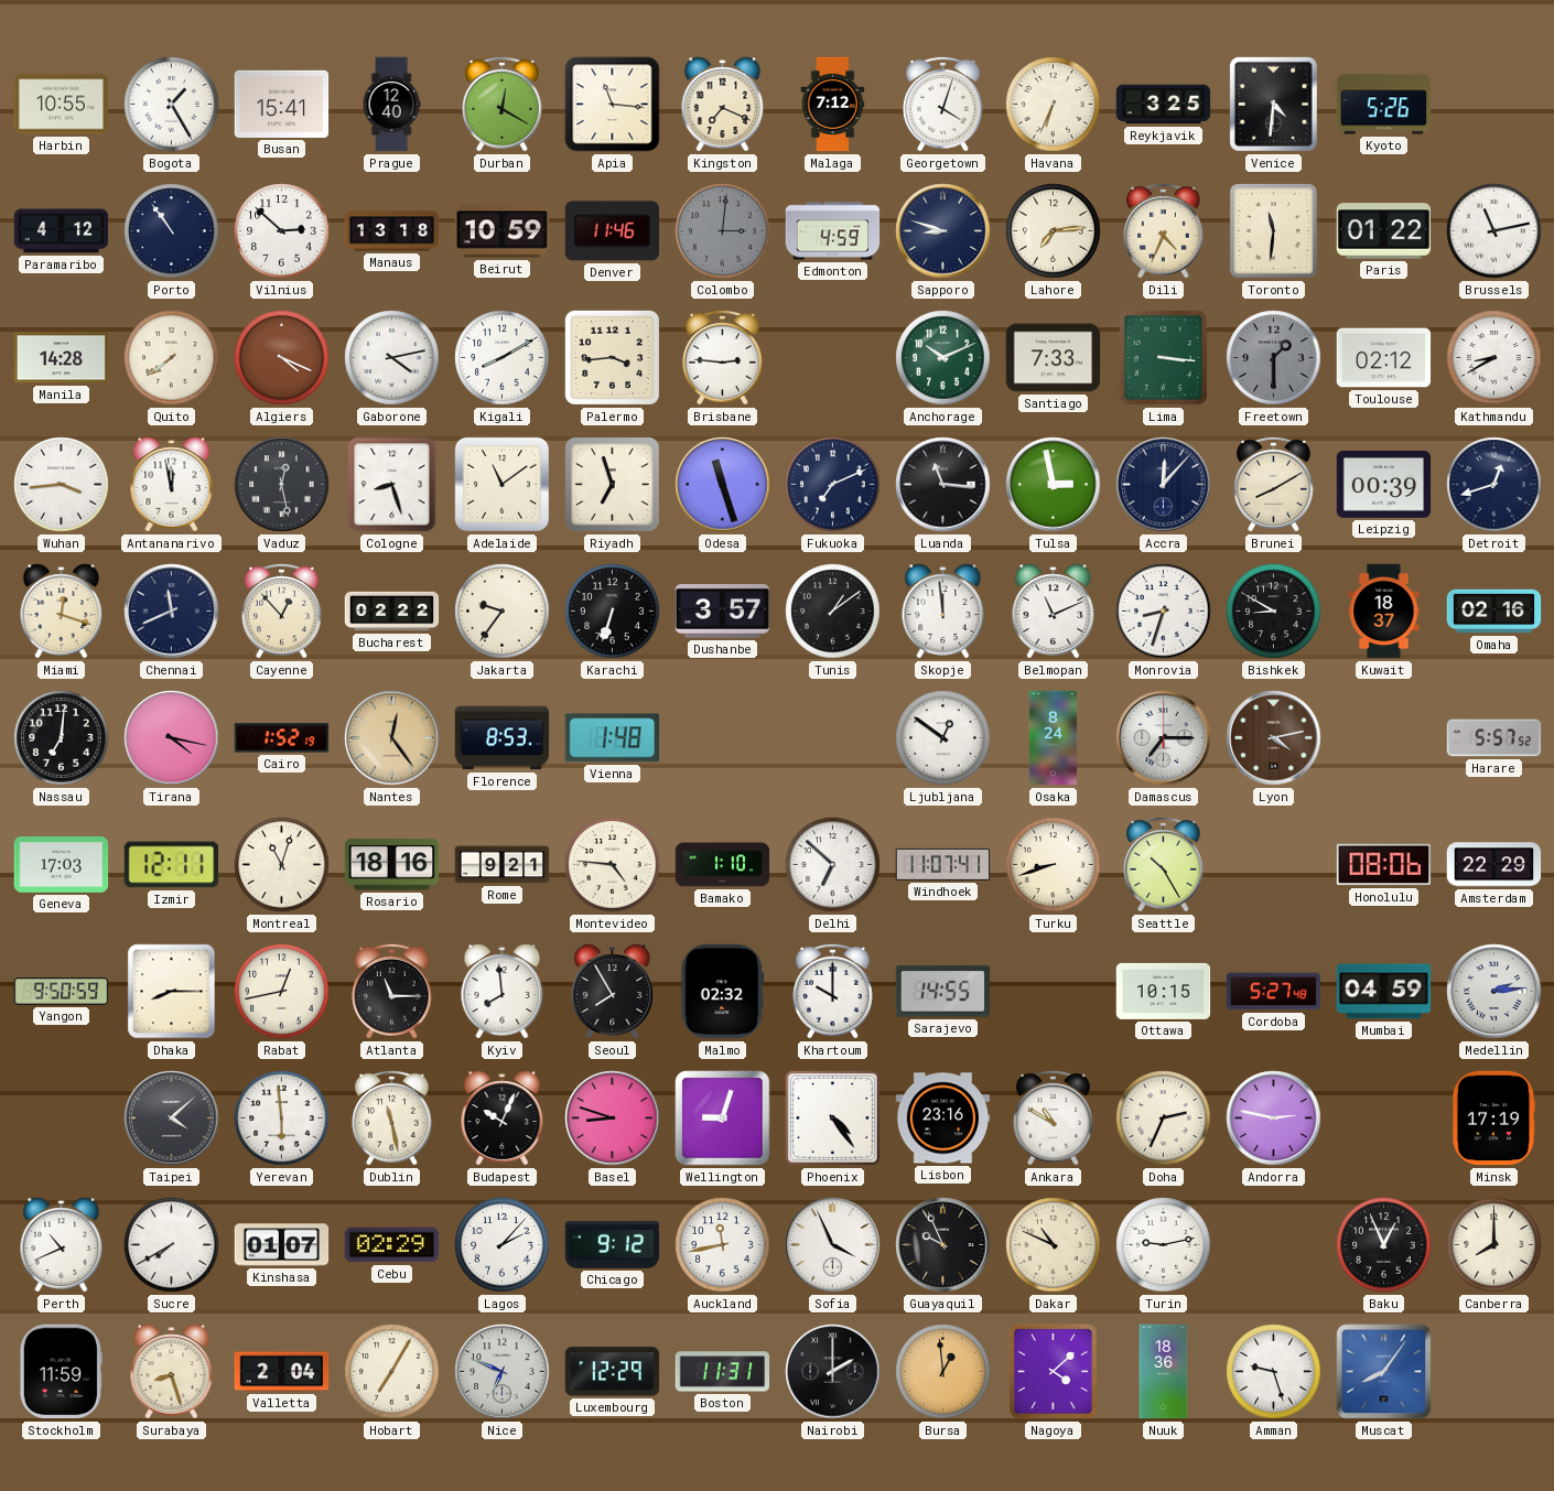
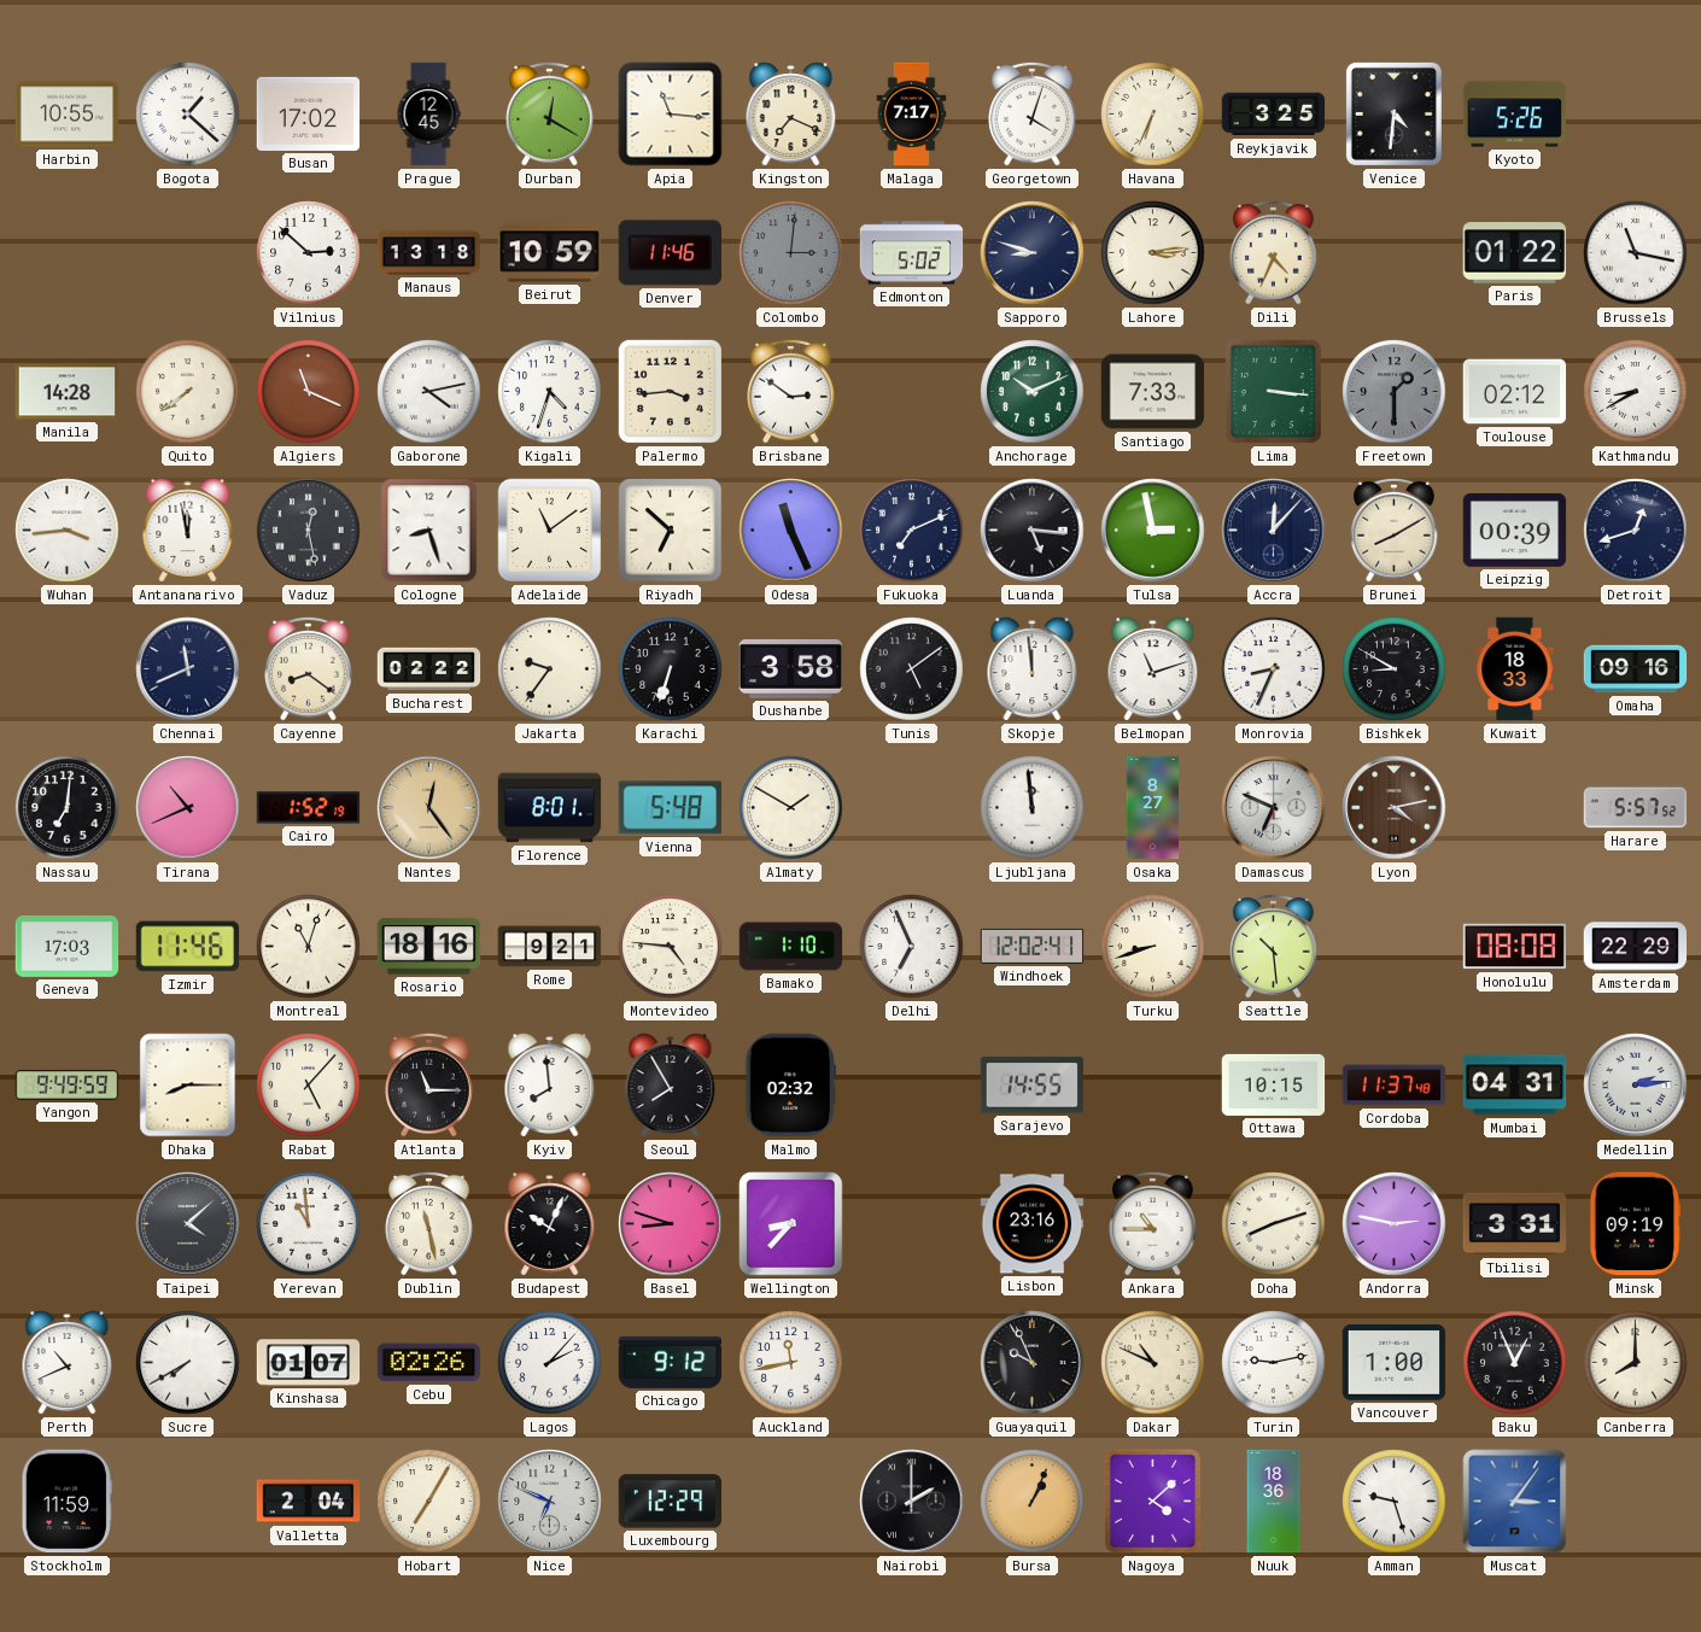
Bogota: 1:25 -> 1:22
Busan: 15:41 -> 17:02
Prague: 12:40 -> 12:45
Malaga: 7:12 -> 7:17
Paramaribo: 4:12 -> none
Porto: 10:54 -> none
Edmonton: 4:59 -> 5:02
Lahore: 7:14 -> 3:14
Toronto: 11:31 -> none
Brussels: 11:13 -> 11:17
Algiers: 4:19 -> 11:19
Kigali: 8:10 -> 4:33
Brisbane: 2:46 -> 2:51
Riyadh: 6:57 -> 6:52
Odesa: 11:27 -> 11:26
Luanda: 11:16 -> 5:16
Miami: 12:18 -> none
Cayenne: 12:53 -> 8:21
Dushanbe: 3:57 -> 3:58
Tunis: 1:09 -> 5:09
Belmopan: 11:11 -> 11:12
Monrovia: 8:33 -> 8:34
Kuwait: 18:37 -> 18:33
Omaha: 02:16 -> 09:16
Tirana: 4:17 -> 10:41
Florence: 8:53 -> 8:01
Vienna: 1:48 -> 5:48
Almaty: none -> 1:50
Ljubljana: 12:51 -> 11:59
Osaka: 8:24 -> 8:27
Damascus: 7:15 -> 6:49
Izmir: 12:11 -> 11:46
Delhi: 6:52 -> 6:56
Windhoek: 11:07 -> 12:02
Seattle: 10:25 -> 10:29
Honolulu: 08:06 -> 08:08
Yangon: 9:50 -> 9:49
Rabat: 12:43 -> 5:07
Khartoum: 10:00 -> none
Cordoba: 5:27 -> 11:37
Mumbai: 04:59 -> 04:31
Yerevan: 5:59 -> 10:59
Wellington: 9:03 -> 8:37
Phoenix: 4:24 -> none
Ankara: 10:50 -> 10:45
Doha: 2:34 -> 8:12
Tbilisi: none -> 3:31
Minsk: 17:19 -> 09:19
Cebu: 02:29 -> 02:26
Sofia: 3:56 -> none
Vancouver: none -> 1:00
Surabaya: 8:27 -> none
Boston: 11:31 -> none
Bursa: 12:59 -> 1:04
Muscat: 8:06 -> 3:06
